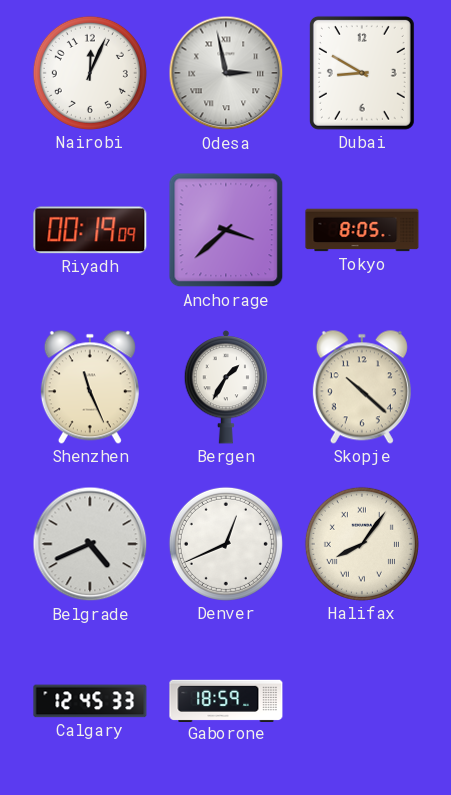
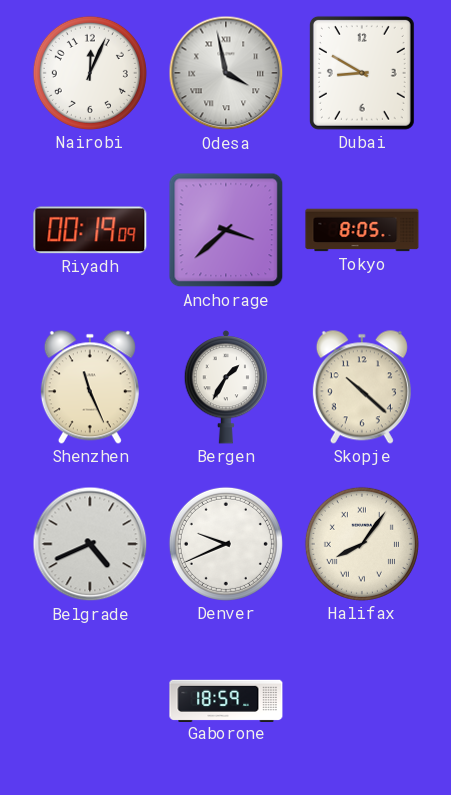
Odesa: 2:58 -> 3:58
Denver: 12:41 -> 9:41
Calgary: 12:45 -> none
